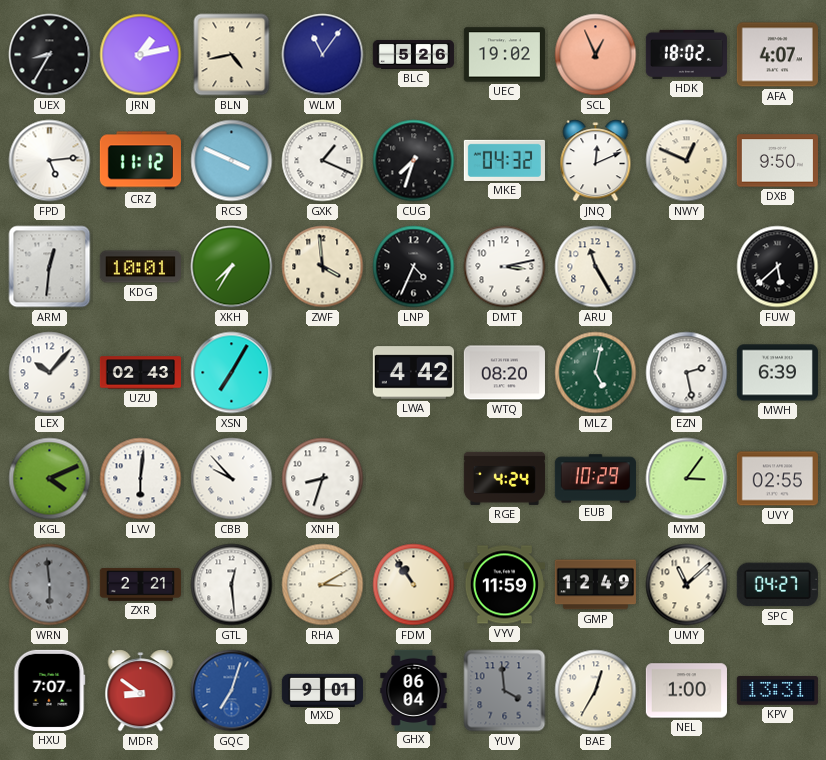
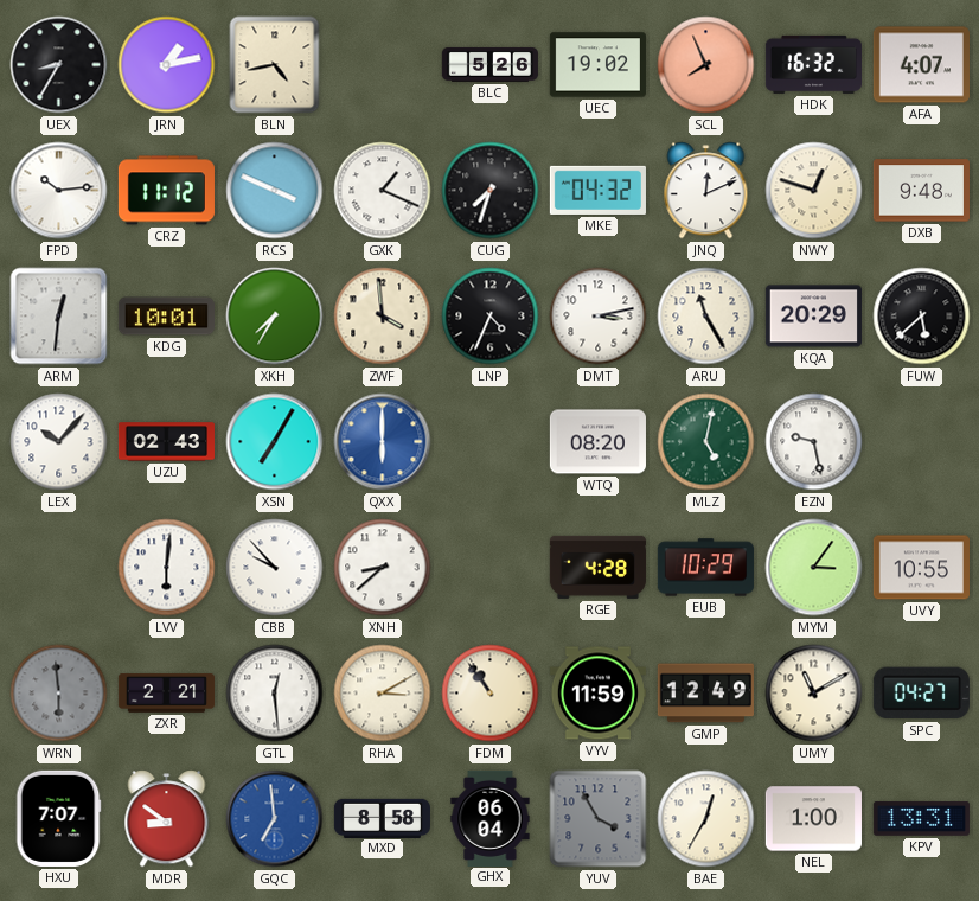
WLM: 11:06 -> none
SCL: 12:56 -> 7:56
HDK: 18:02 -> 16:32
FPD: 5:14 -> 10:14
NWY: 12:49 -> 12:48
DXB: 9:50 -> 9:48
KQA: none -> 20:29
QXX: none -> 6:00
LWA: 4:42 -> none
EZN: 2:28 -> 9:28
MWH: 6:39 -> none
KGL: 4:11 -> none
XNH: 8:33 -> 8:38
RGE: 4:24 -> 4:28
UVY: 02:55 -> 10:55
UMY: 11:08 -> 11:10
GQC: 7:03 -> 6:59
MXD: 9:01 -> 8:58
YUV: 3:59 -> 3:55
